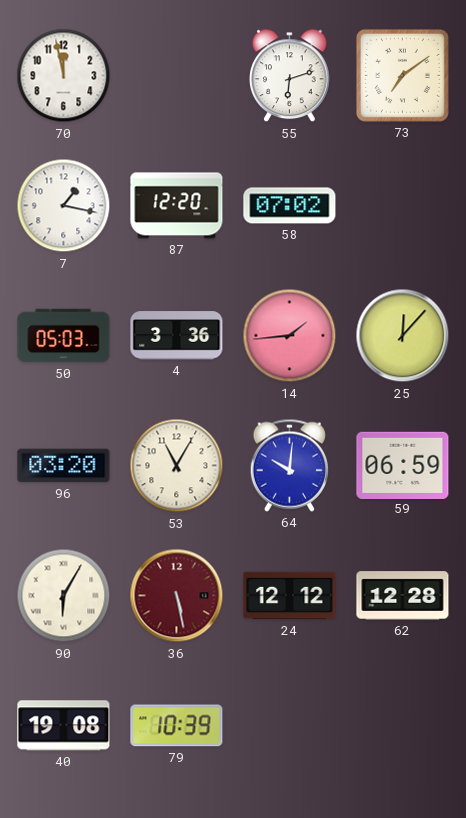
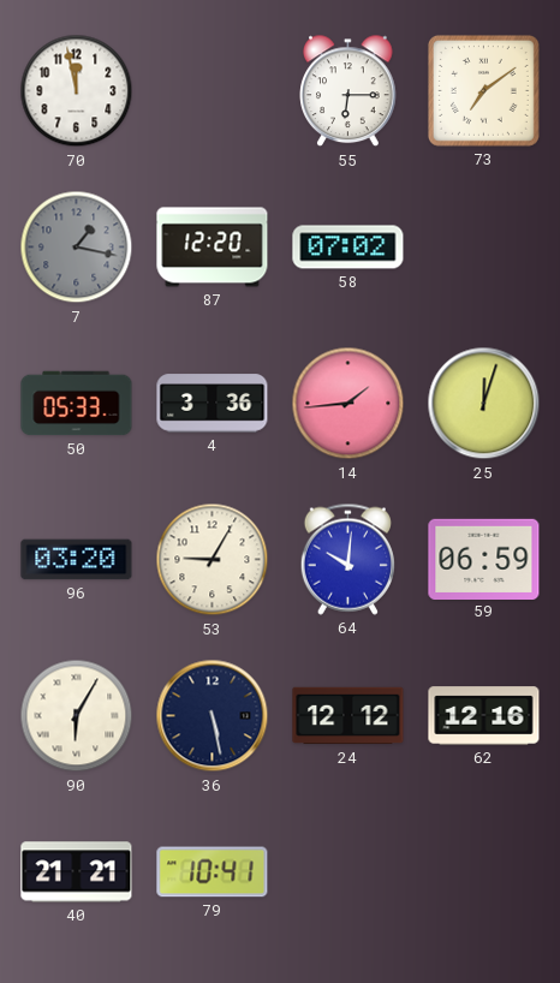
55: 6:12 -> 6:15
7 dial: white -> grey
50: 05:03 -> 05:33
25: 12:07 -> 12:03
53: 11:05 -> 9:05
36 dial: burgundy -> navy
62: 12:28 -> 12:16
40: 19:08 -> 21:21
79: 10:39 -> 10:41
